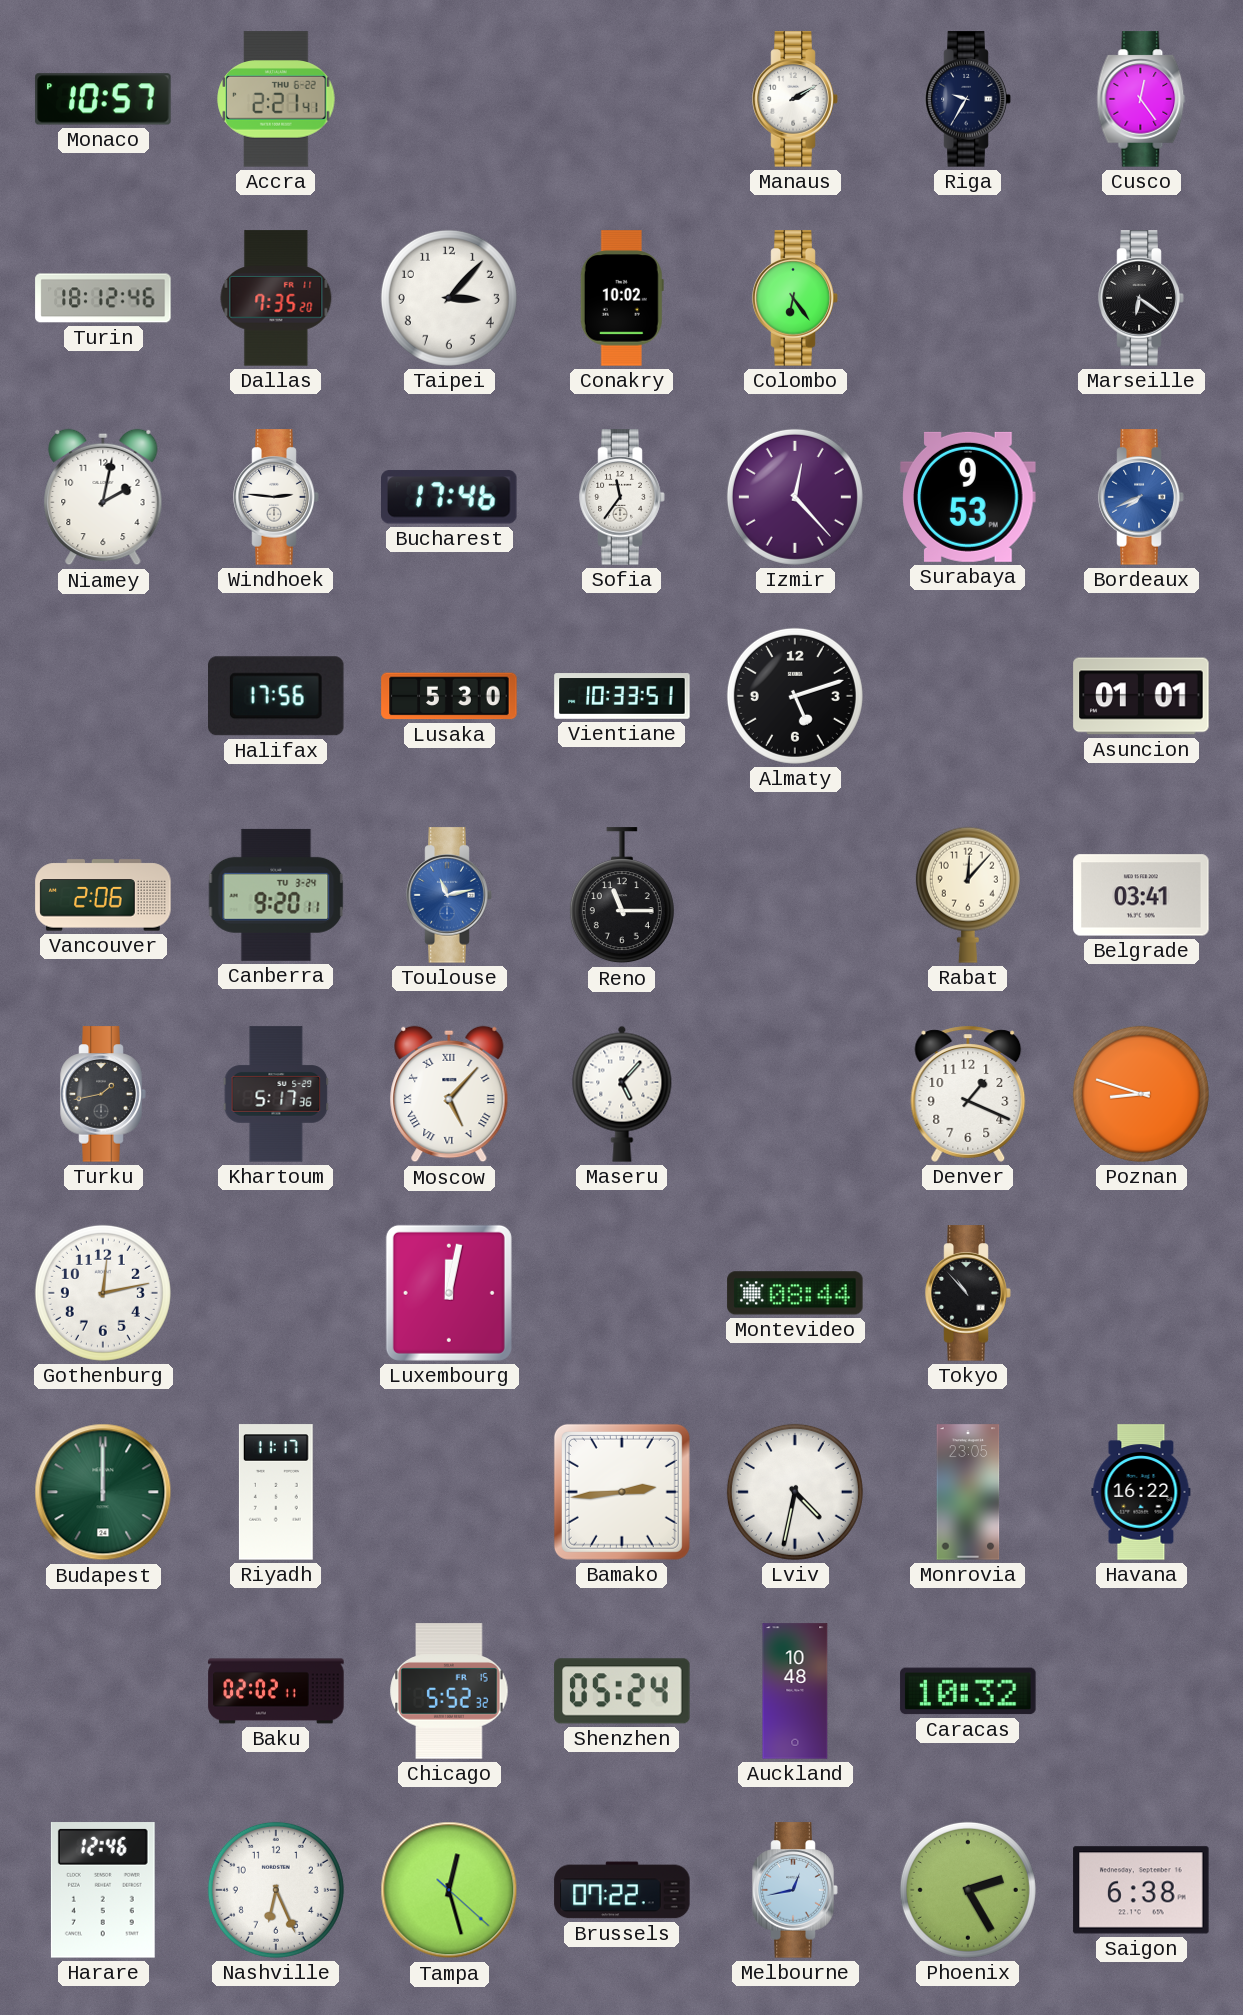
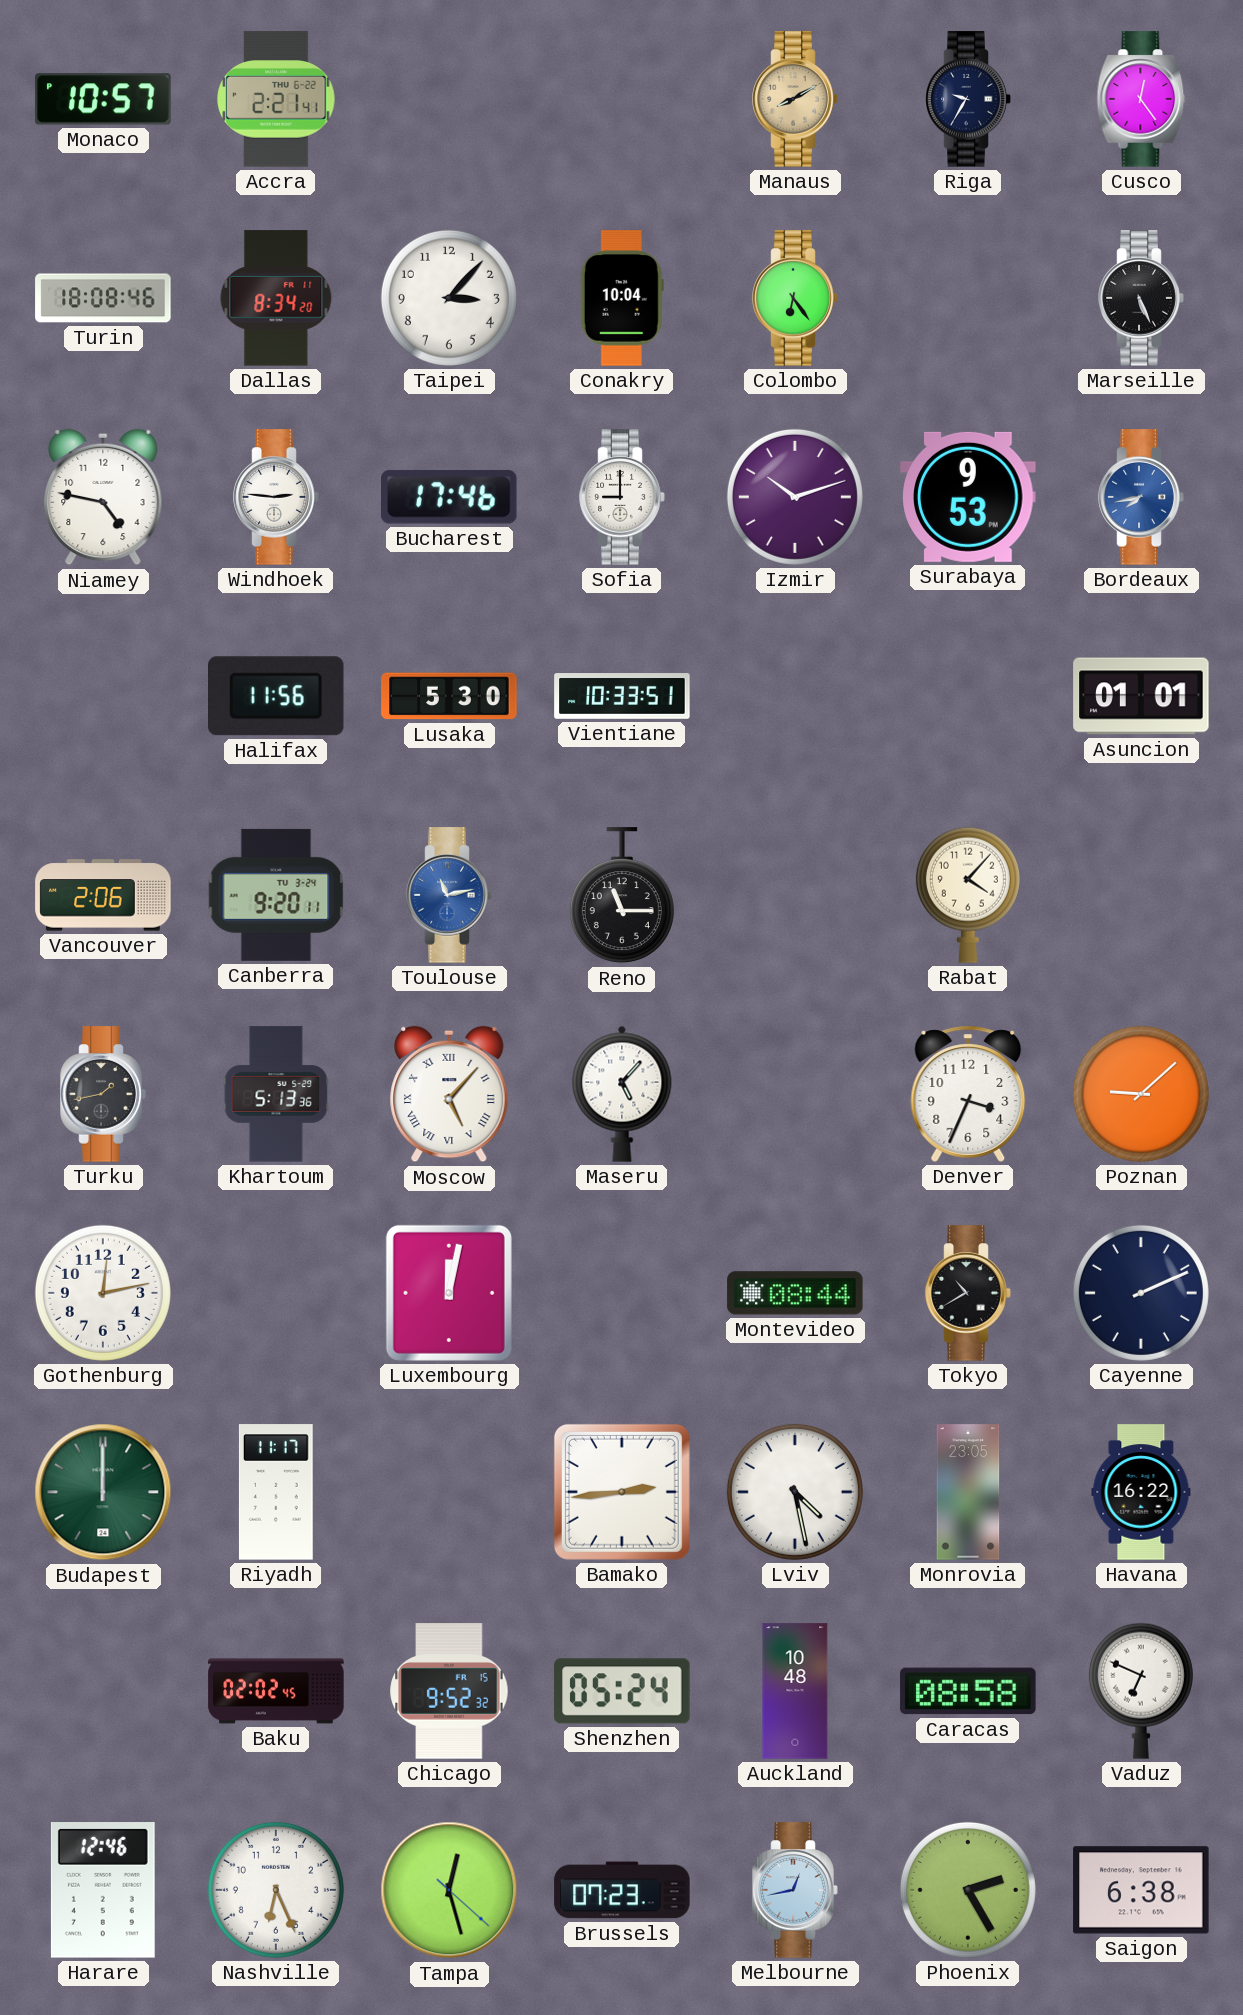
Manaus: 2:10 -> 8:10
Manaus dial: white -> champagne
Turin: 18:12 -> 18:08
Dallas: 7:35 -> 8:34
Conakry: 10:02 -> 10:04
Marseille: 6:21 -> 5:26
Niamey: 2:02 -> 4:47
Sofia: 11:36 -> 9:00
Izmir: 12:23 -> 10:12
Bordeaux: 7:41 -> 7:43
Halifax: 17:56 -> 11:56
Almaty: 5:12 -> none
Rabat: 12:07 -> 4:07
Belgrade: 03:41 -> none
Khartoum: 5:17 -> 5:13
Denver: 1:19 -> 3:34
Poznan: 8:48 -> 9:08
Tokyo: 10:53 -> 10:40
Cayenne: none -> 2:11
Lviv: 4:32 -> 4:28
Baku: 02:02:11 -> 02:02:45
Chicago: 5:52 -> 9:52
Caracas: 10:32 -> 08:58
Vaduz: none -> 6:49
Brussels: 07:22 -> 07:23
